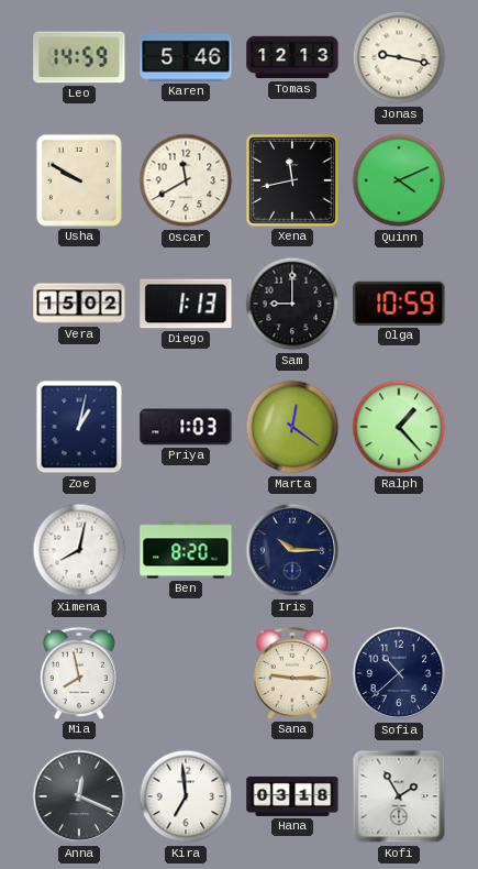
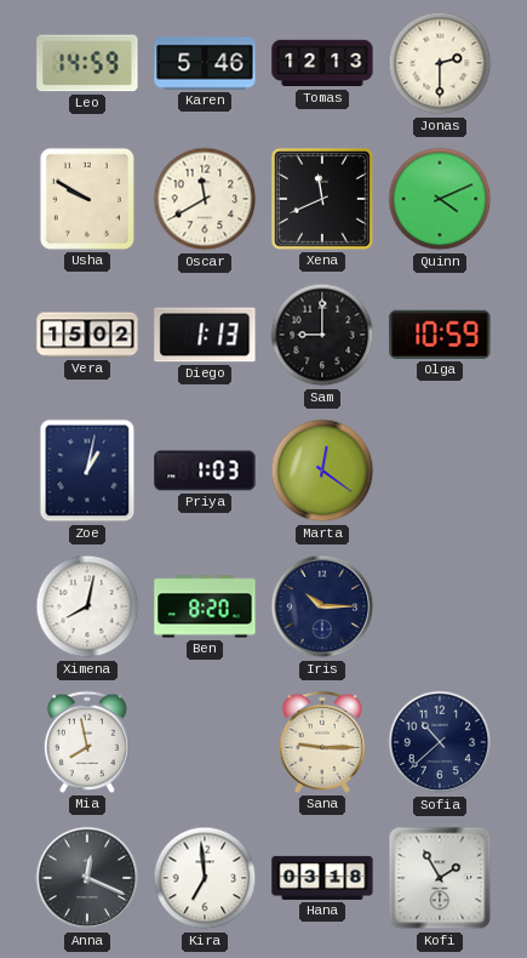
Jonas: 9:17 -> 2:30
Xena: 11:43 -> 11:41
Ralph: 1:23 -> none
